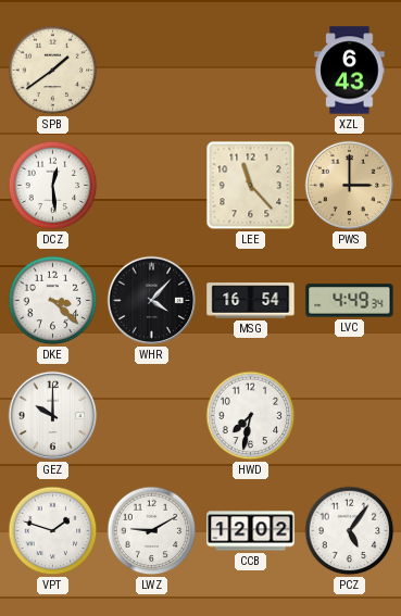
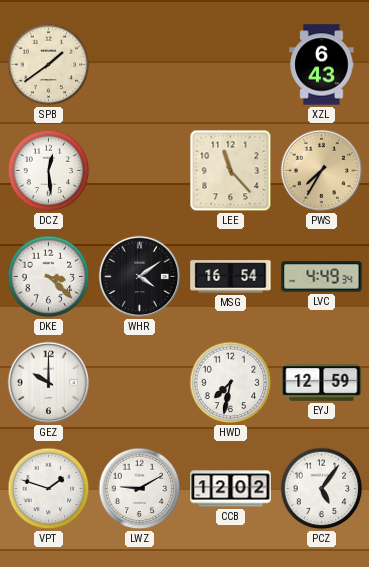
PWS: 3:00 -> 7:35
WHR: 4:07 -> 4:09
EYJ: none -> 12:59
